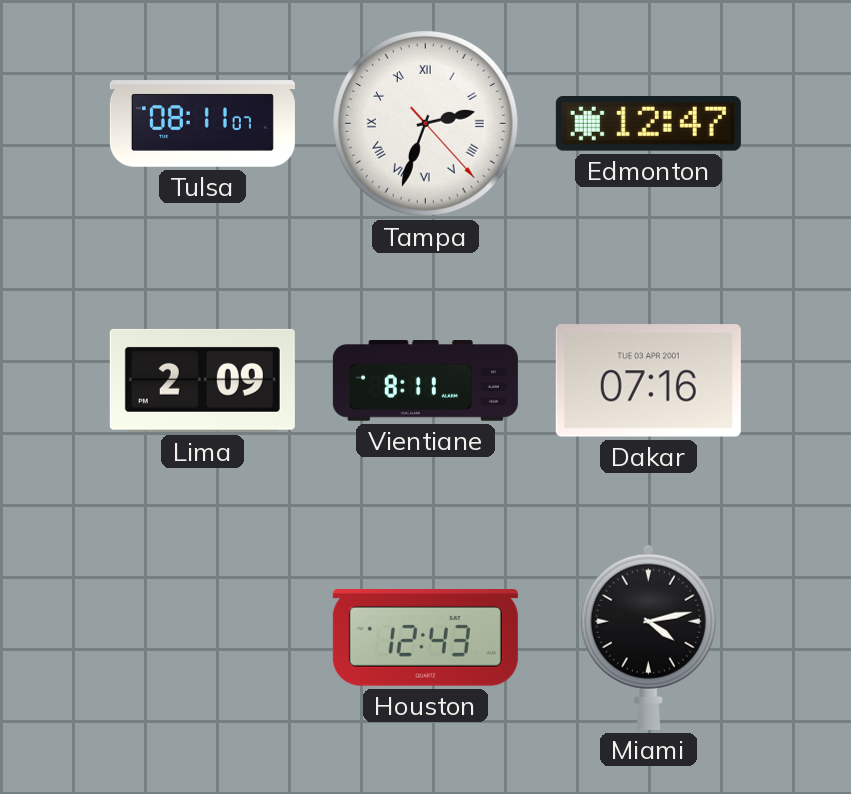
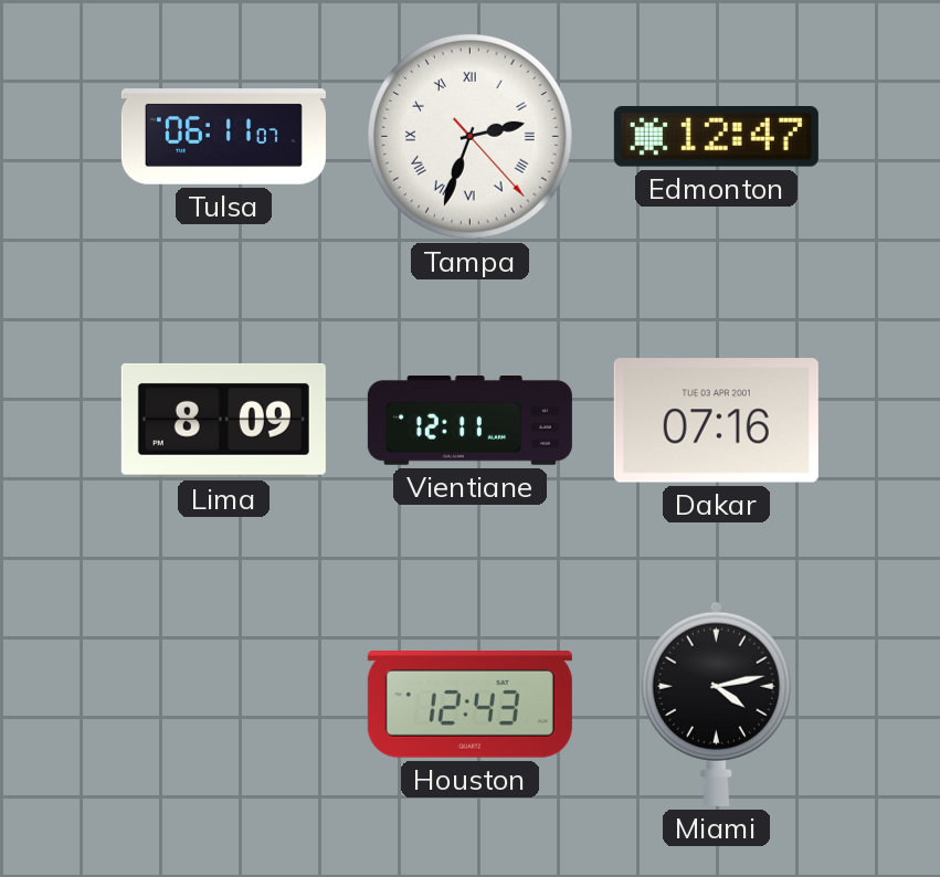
Tulsa: 08:11 -> 06:11
Lima: 2:09 -> 8:09
Vientiane: 8:11 -> 12:11
